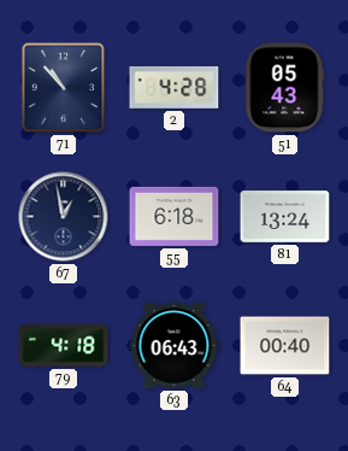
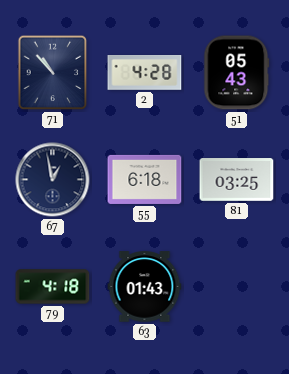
81: 13:24 -> 03:25
63: 06:43 -> 01:43
64: 00:40 -> none
